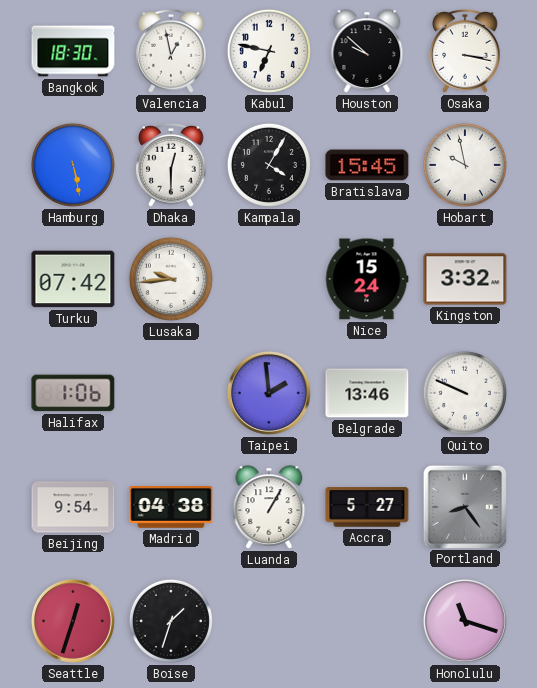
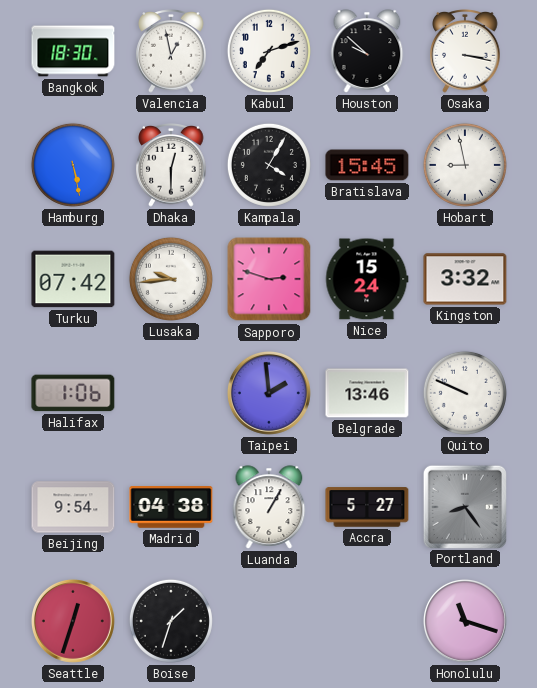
Kabul: 6:47 -> 7:12
Hobart: 9:58 -> 8:58
Sapporo: none -> 2:48
